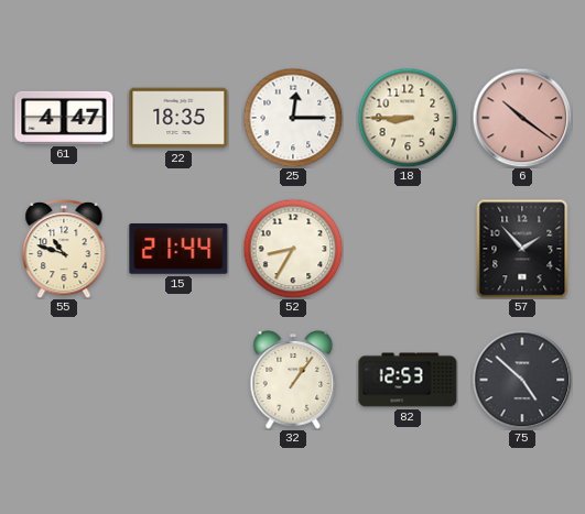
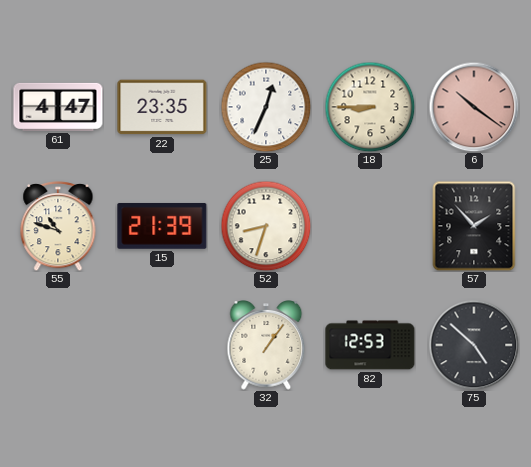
22: 18:35 -> 23:35
25: 12:15 -> 12:34
15: 21:44 -> 21:39
52: 8:35 -> 8:33
